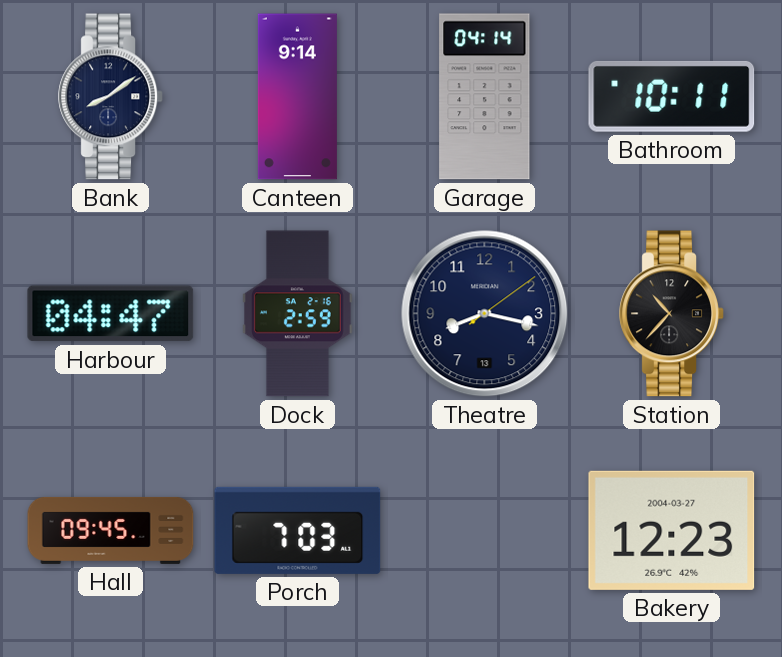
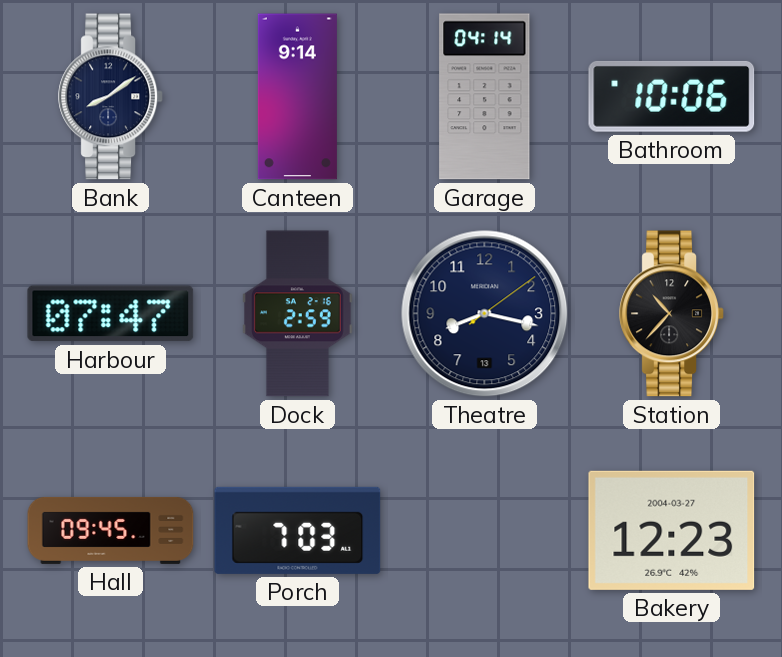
Bathroom: 10:11 -> 10:06
Harbour: 04:47 -> 07:47
